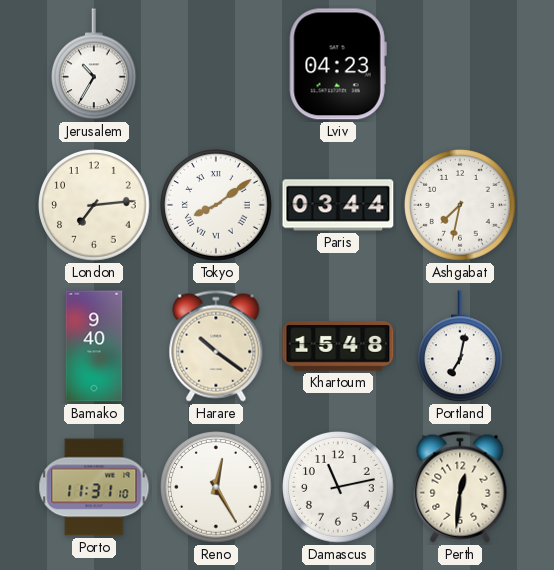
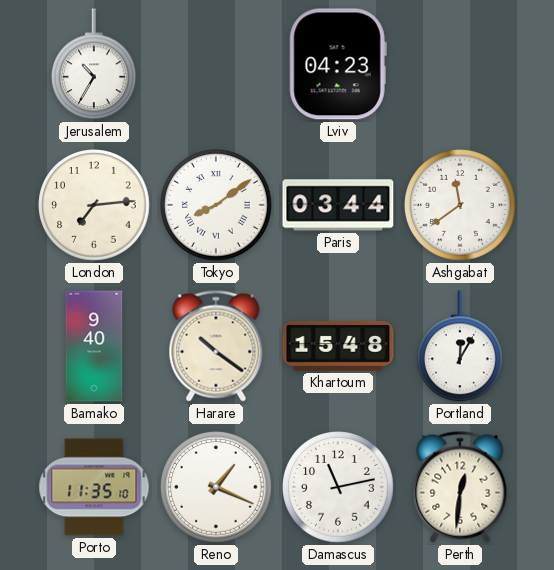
Ashgabat: 7:32 -> 11:39
Portland: 7:02 -> 12:05
Porto: 11:31 -> 11:35
Reno: 12:25 -> 1:19
